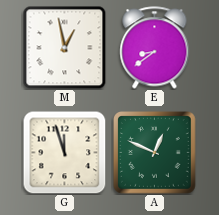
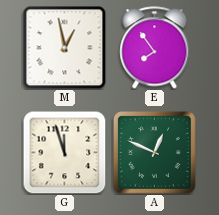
E: 8:39 -> 7:54
